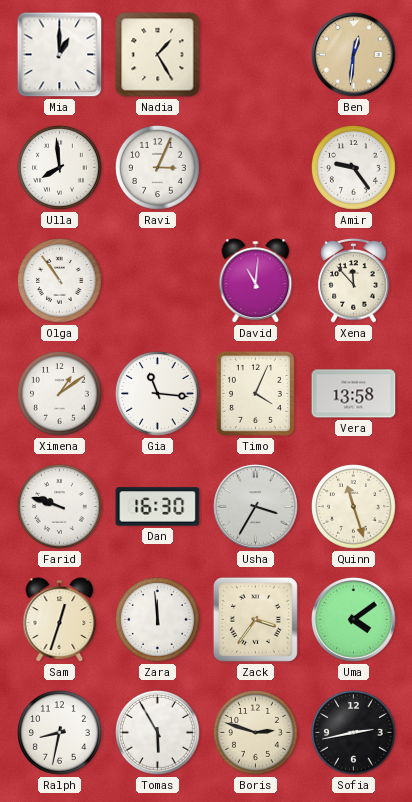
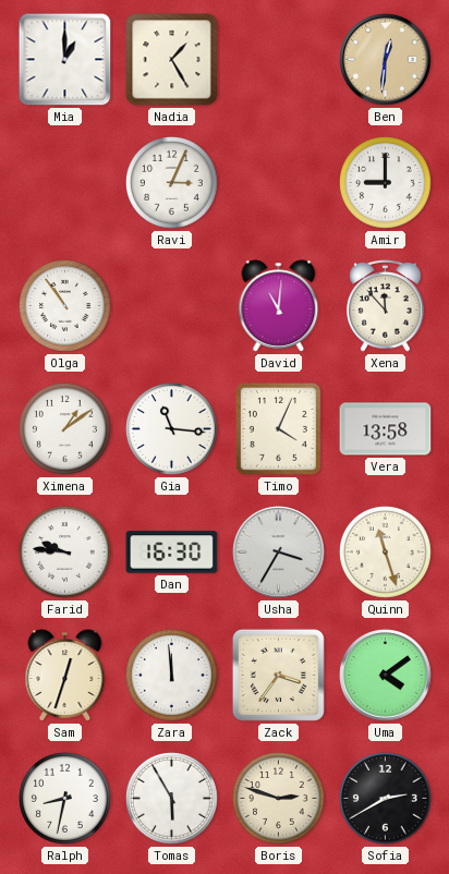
Ulla: 7:59 -> none
Amir: 9:24 -> 9:00
Farid: 9:48 -> 9:46
Sofia: 2:43 -> 2:40
